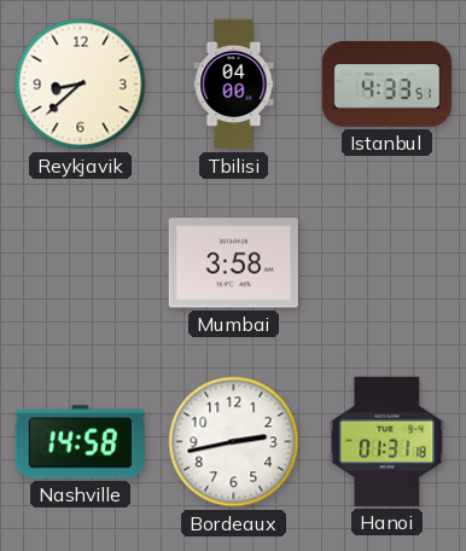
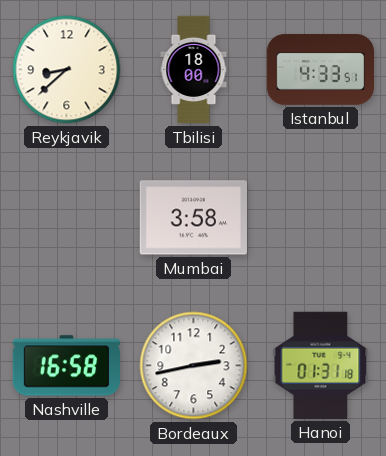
Tbilisi: 04:00 -> 18:00
Nashville: 14:58 -> 16:58
